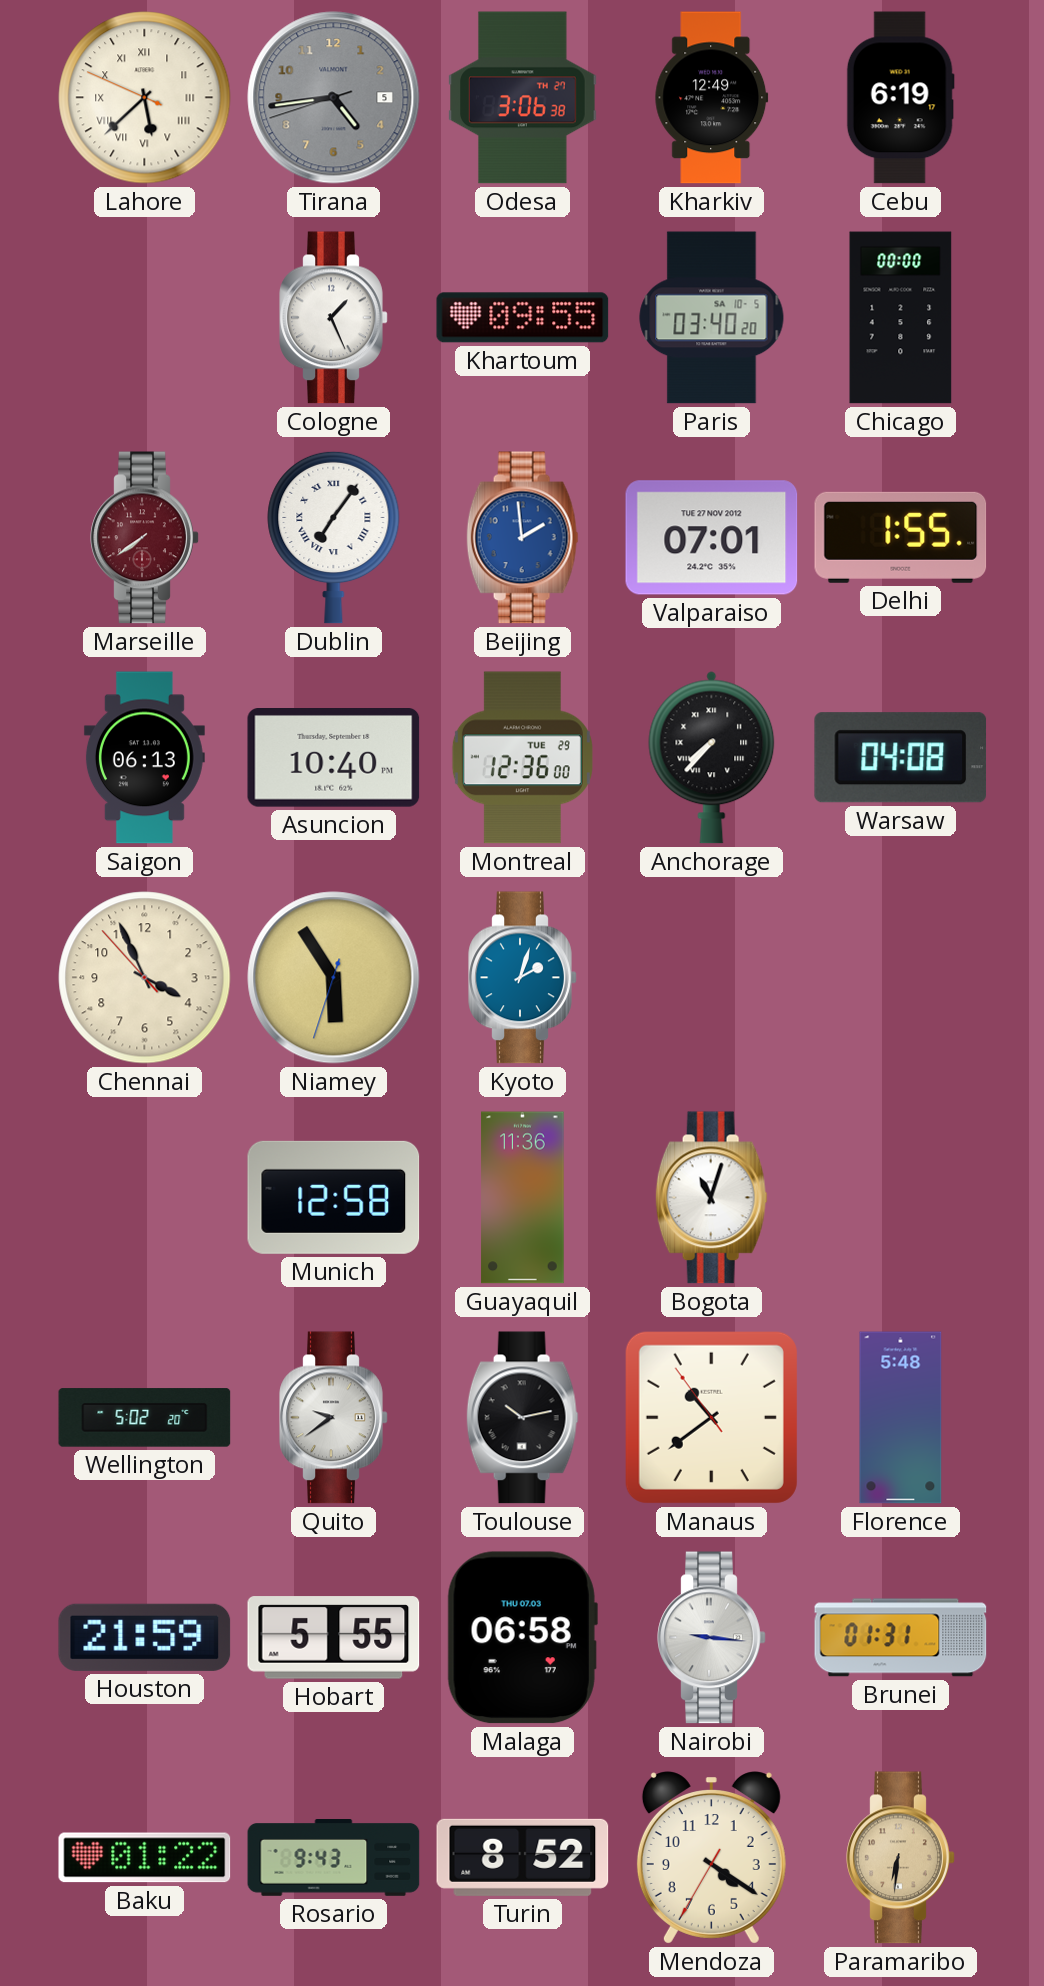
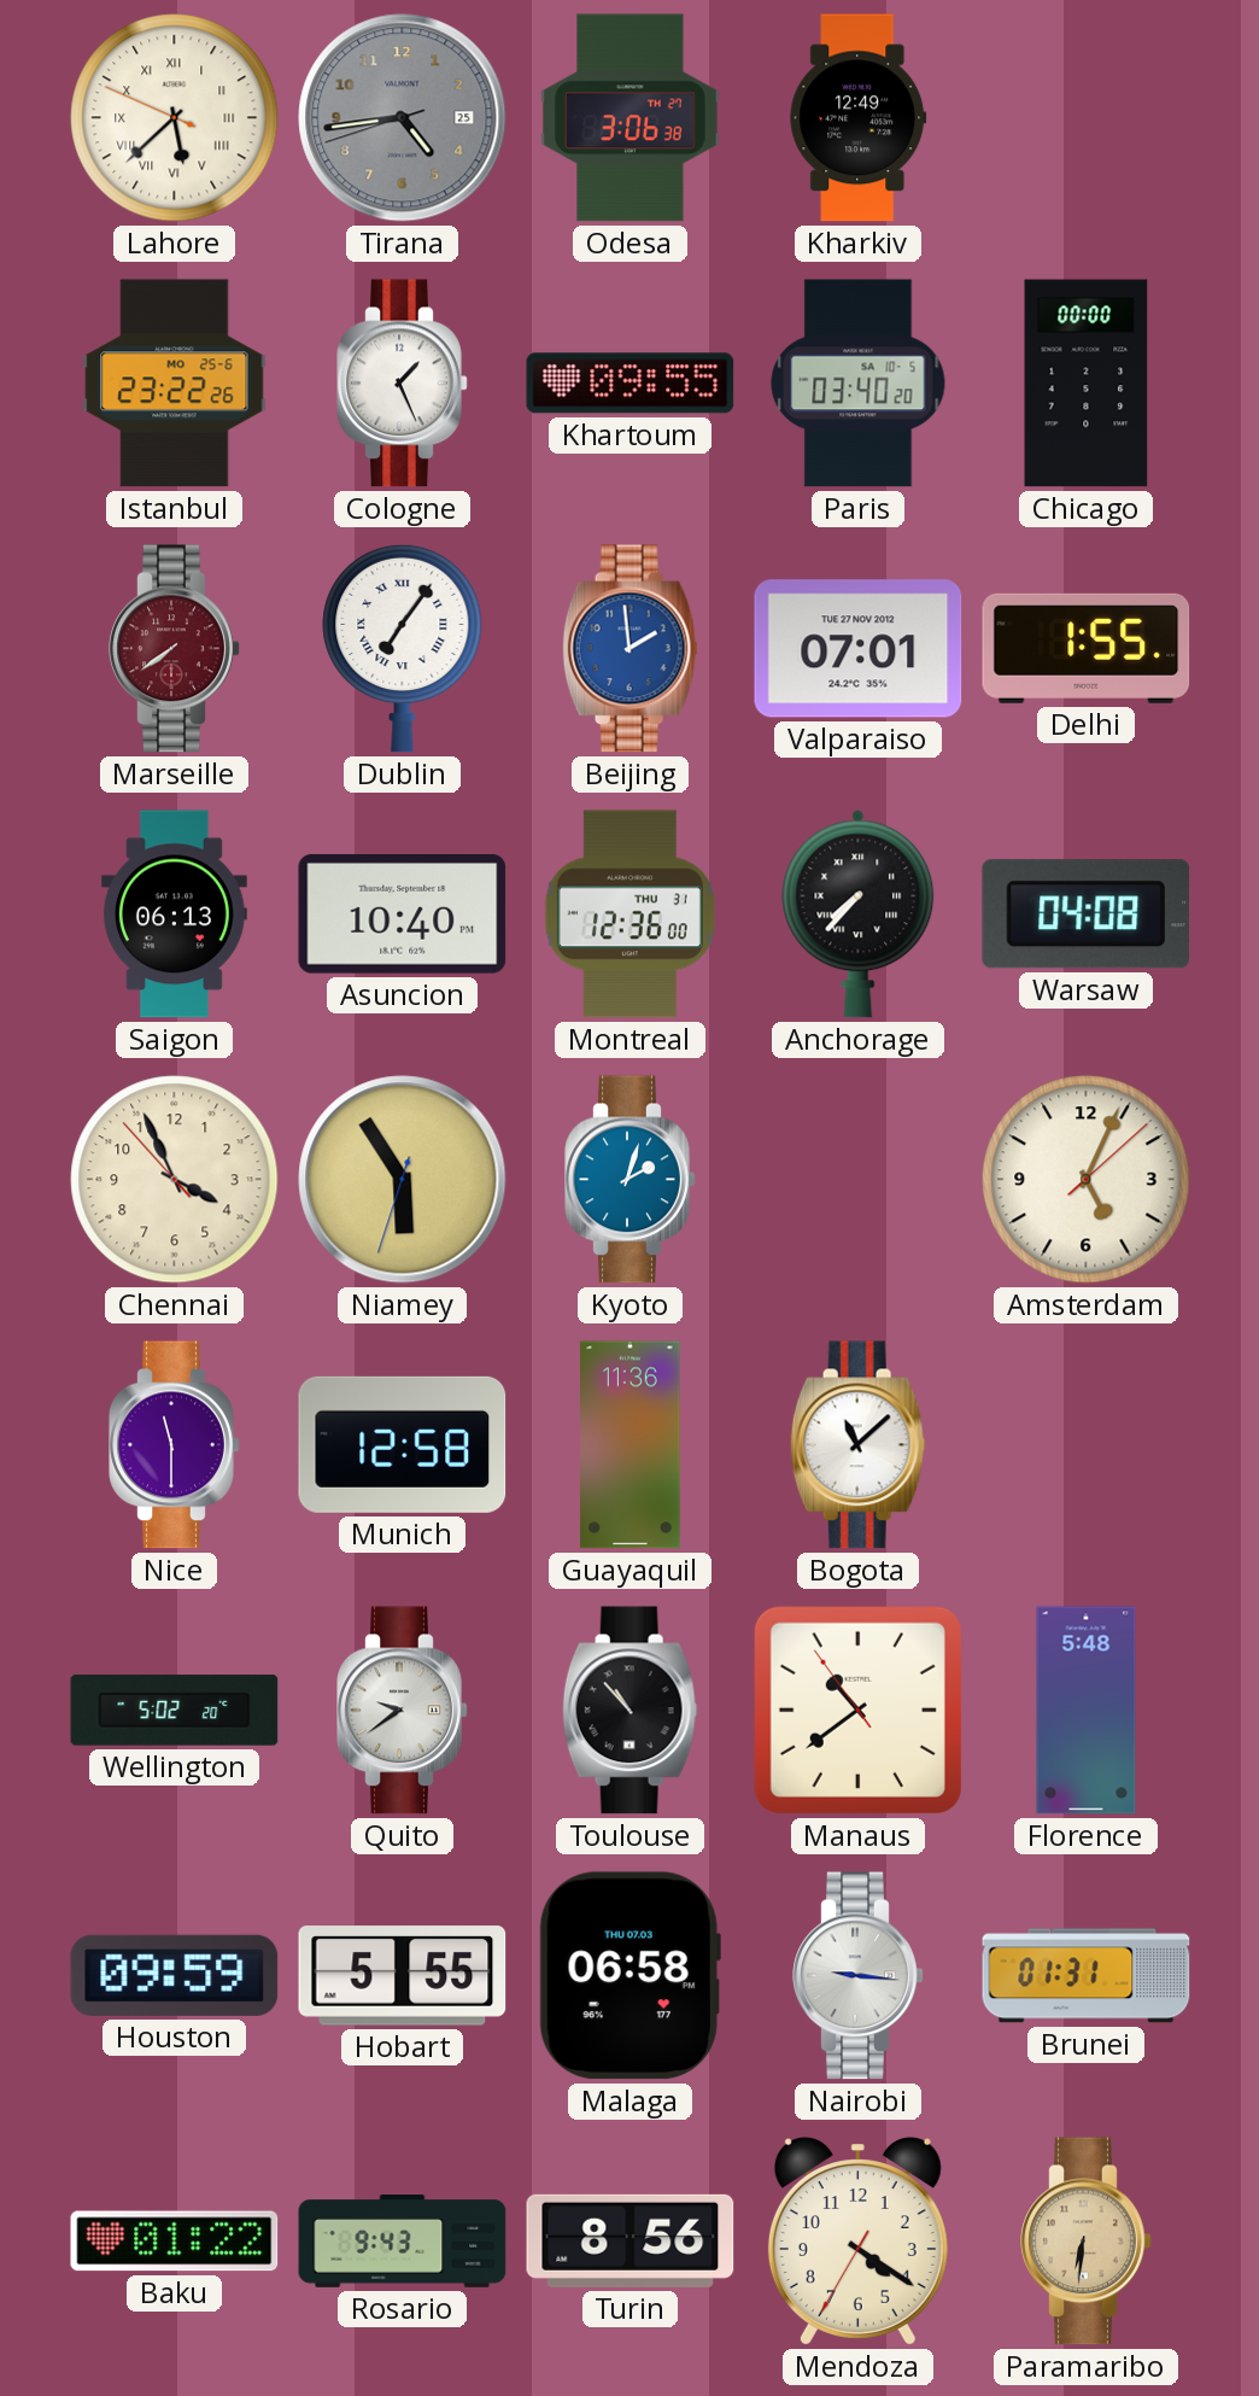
Tirana date: 5 -> 25
Cebu: 6:19 -> none
Istanbul: none -> 23:22
Montreal date: TUE 29 -> THU 31
Amsterdam: none -> 5:04
Nice: none -> 11:30
Bogota: 11:03 -> 11:08
Toulouse: 10:13 -> 10:53
Houston: 21:59 -> 09:59
Turin: 8:52 -> 8:56
